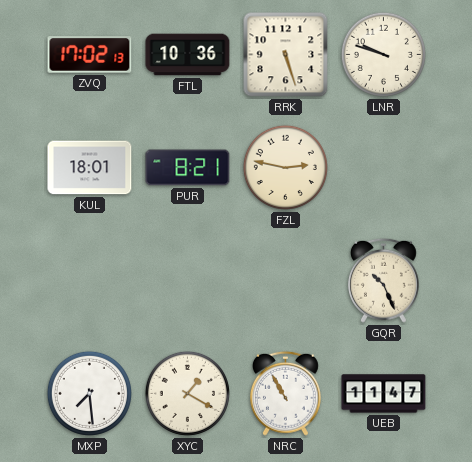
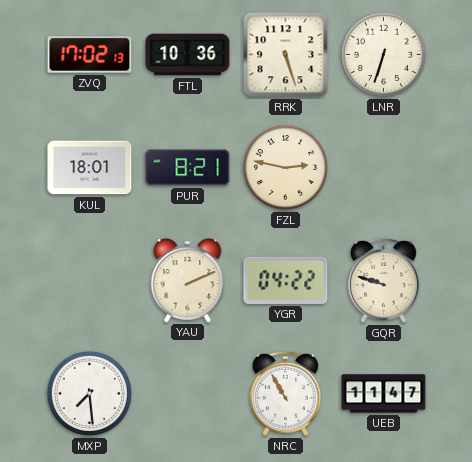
LNR: 9:48 -> 6:33
YAU: none -> 2:11
YGR: none -> 04:22
GQR: 10:26 -> 9:48
XYC: 1:20 -> none
